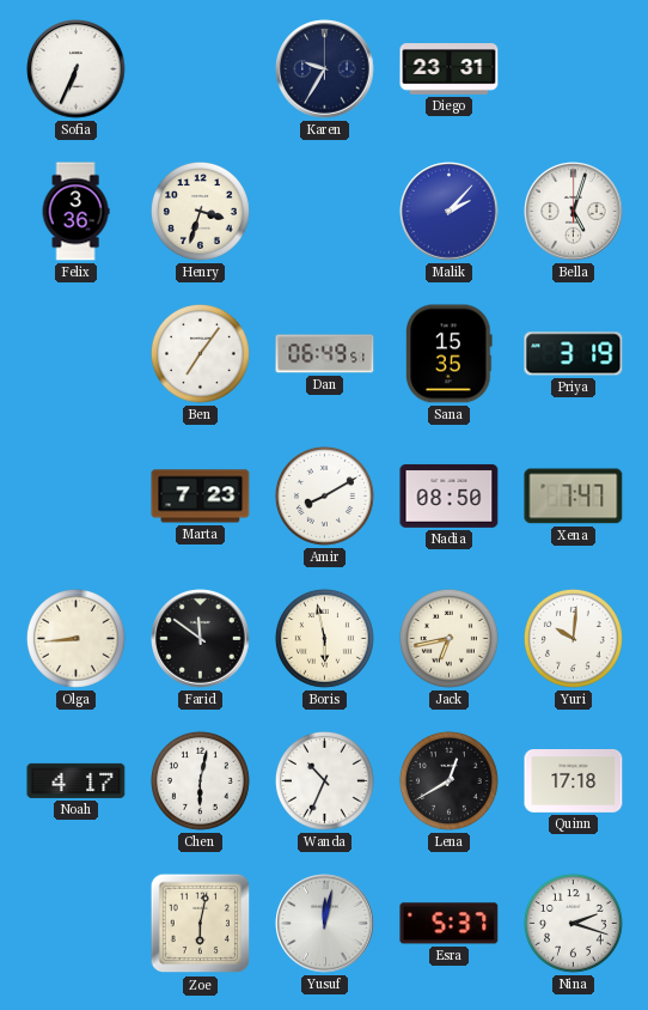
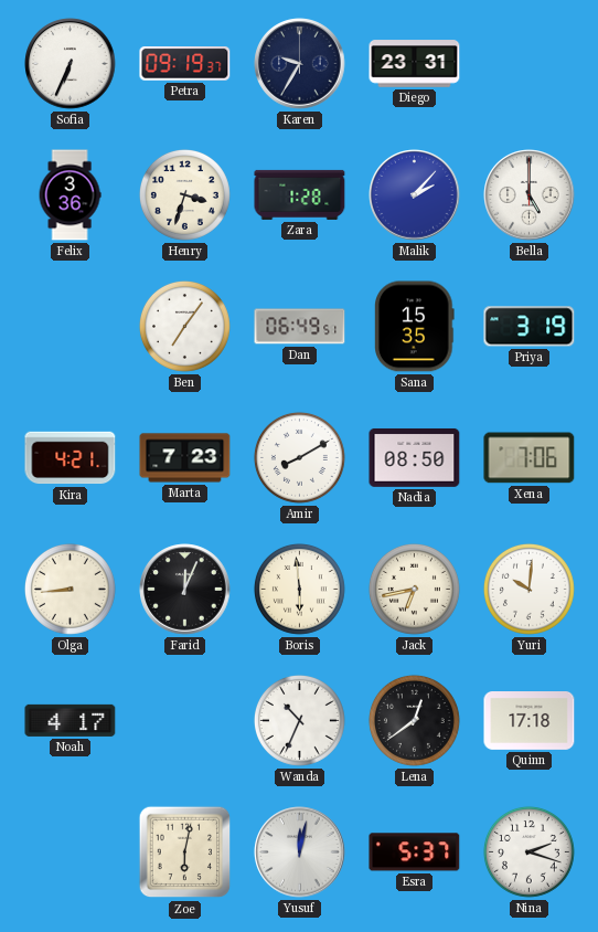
Petra: none -> 09:19
Zara: none -> 1:28
Bella: 5:03 -> 5:00
Kira: none -> 4:21
Xena: 7:47 -> 7:06
Farid: 11:51 -> 12:04
Boris: 5:58 -> 5:59
Chen: 6:02 -> none
Lena: 12:40 -> 12:39
